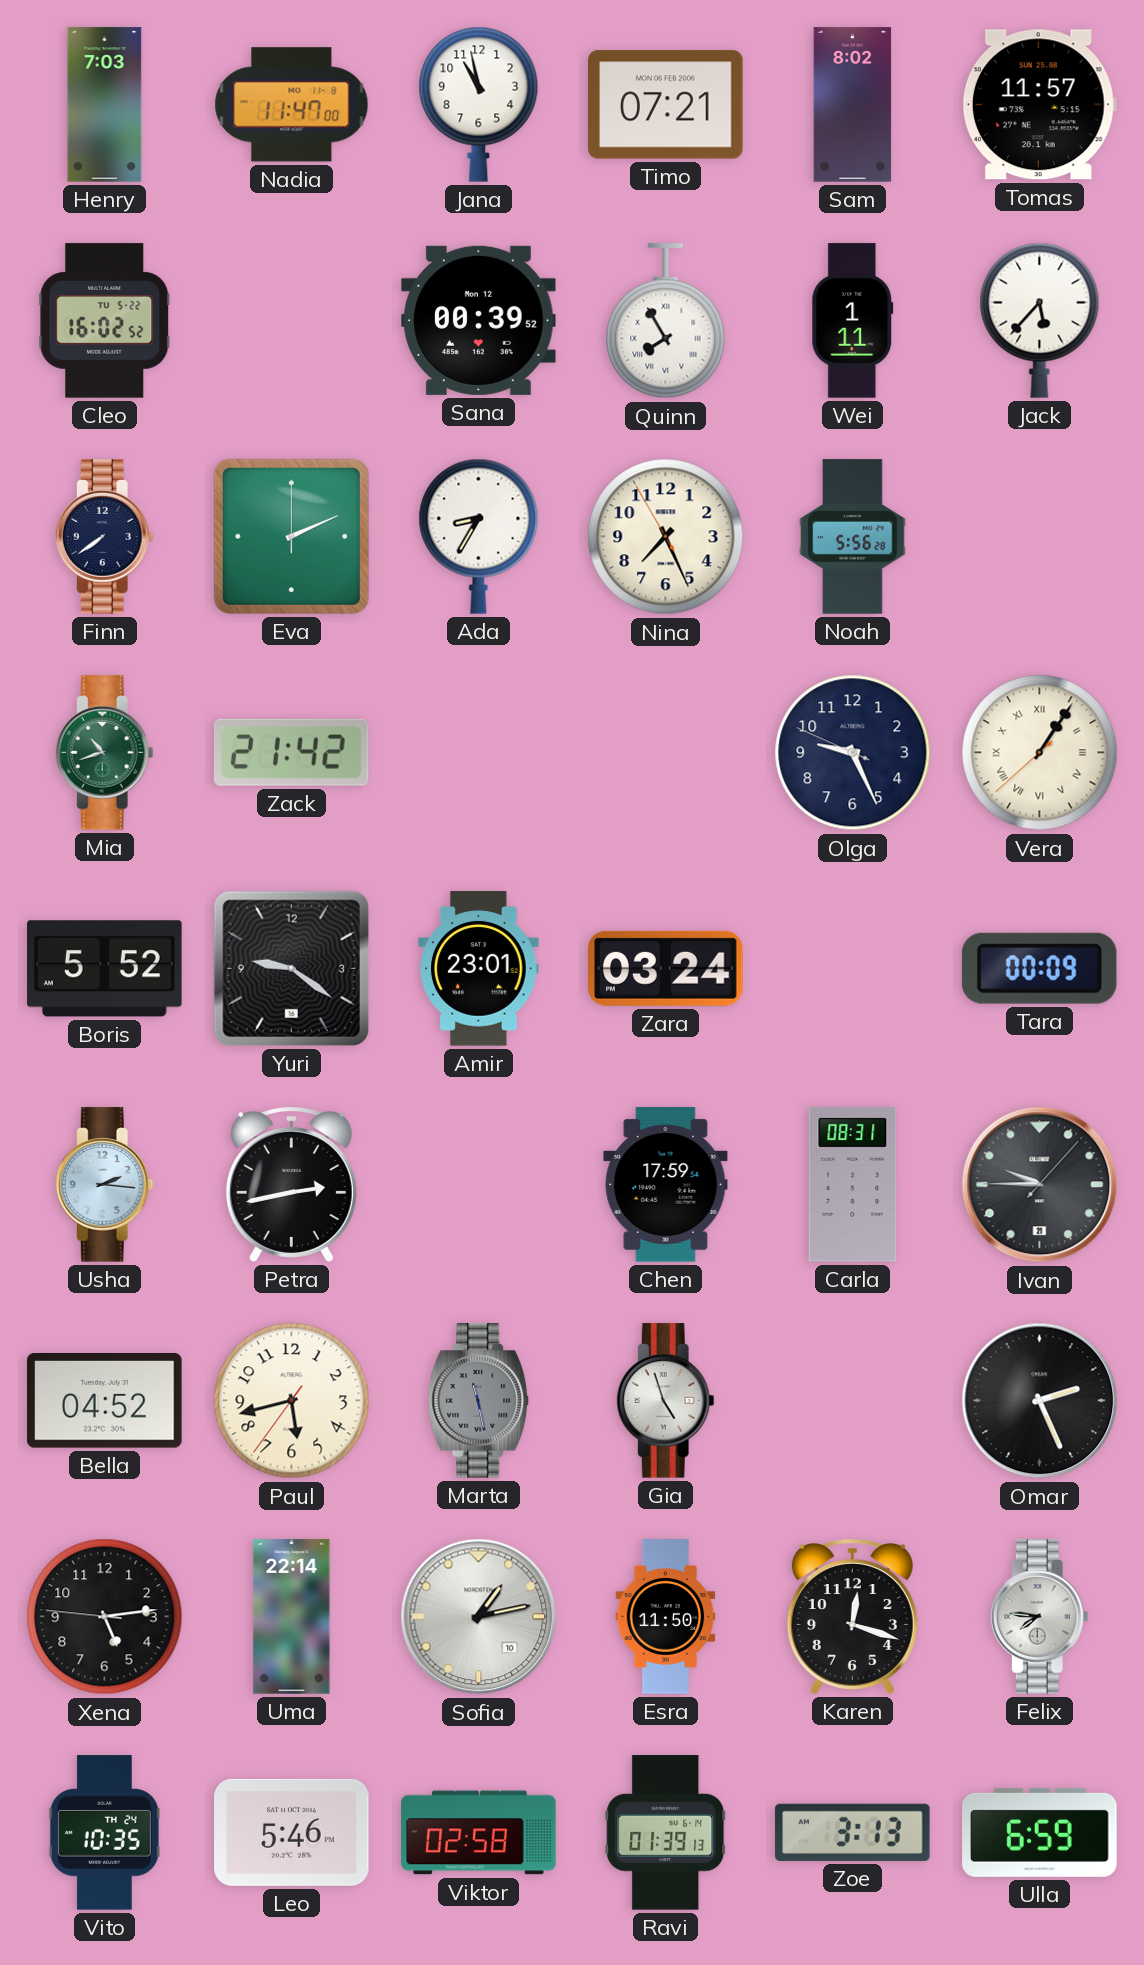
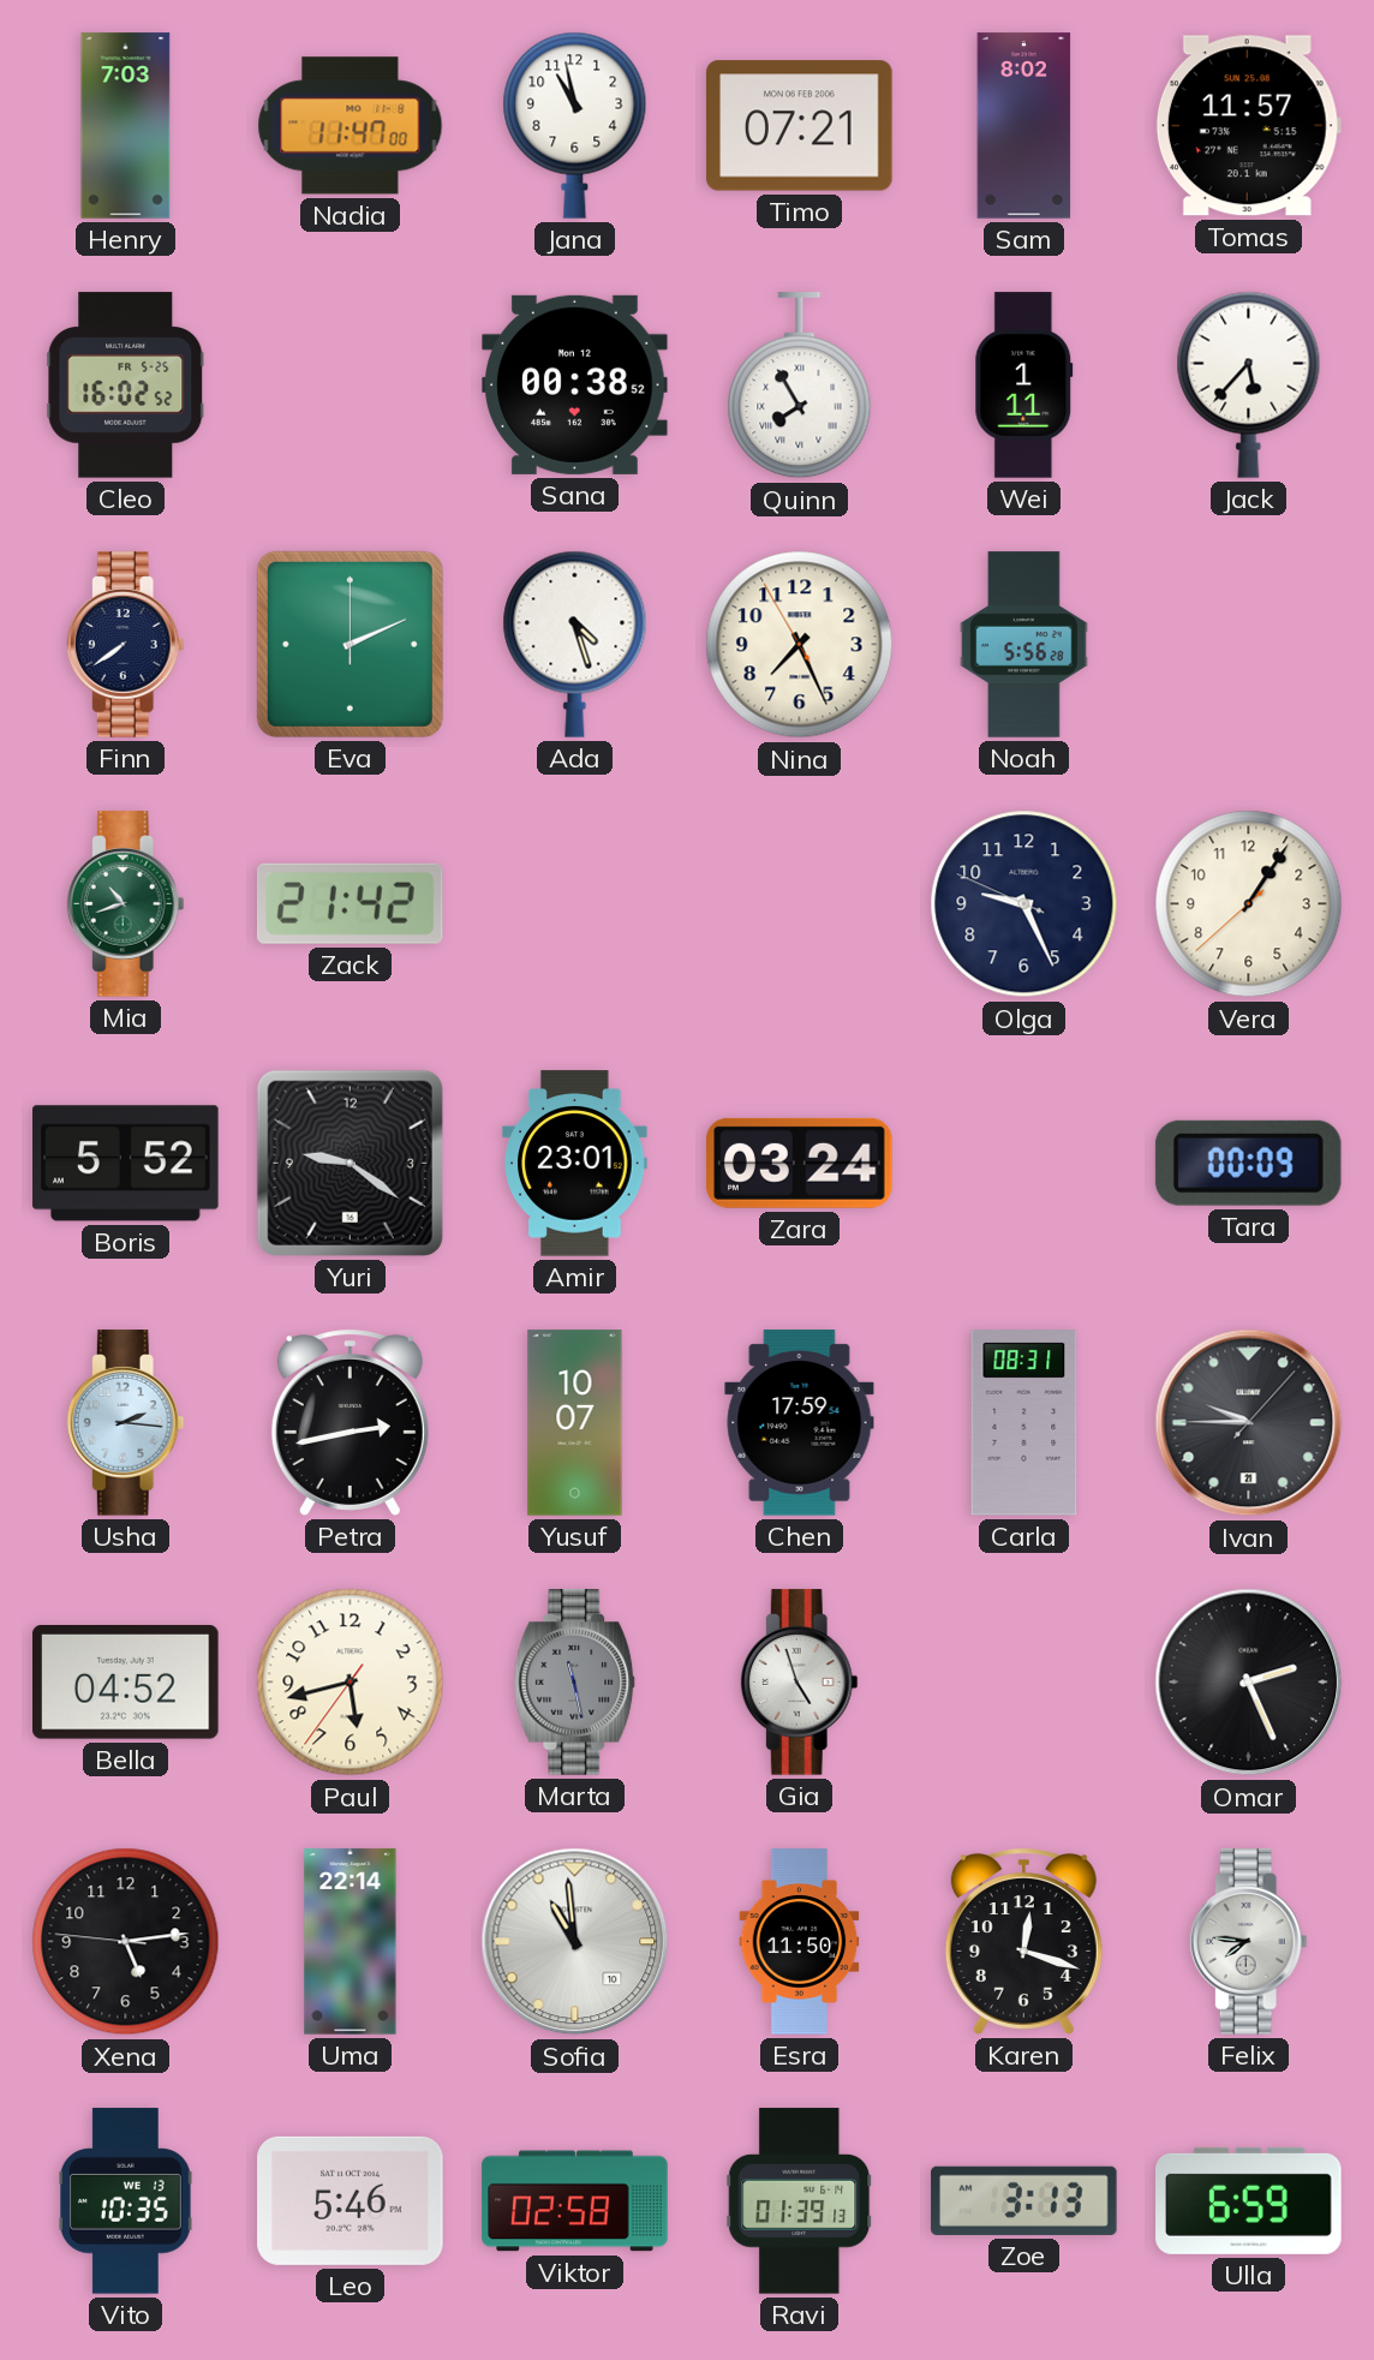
Cleo date: TU 5-22 -> FR 5-25
Sana: 00:39 -> 00:38
Ada: 8:35 -> 4:27
Vera numerals: Roman -> Arabic
Yusuf: none -> 10:07
Sofia: 1:13 -> 10:59
Vito date: TH 24 -> WE 13
